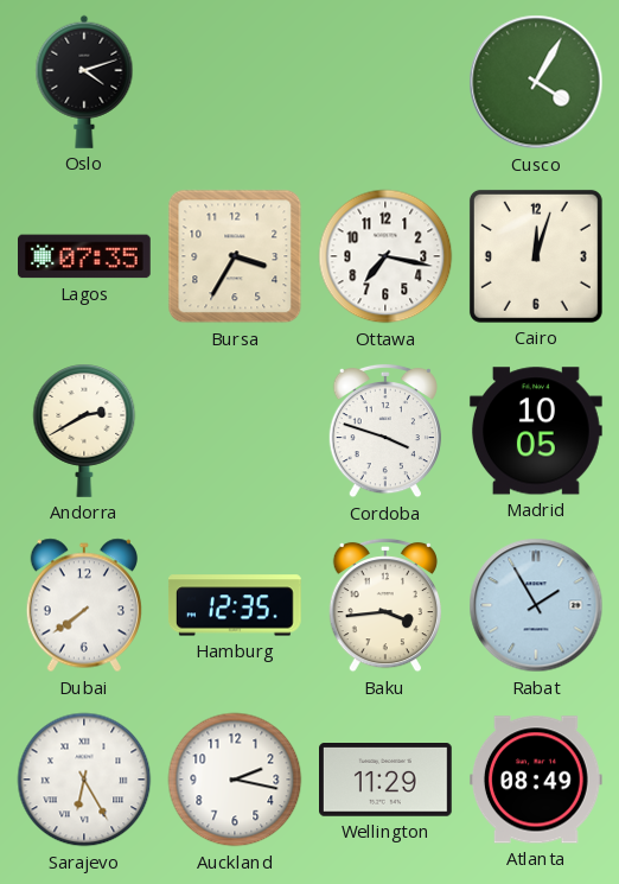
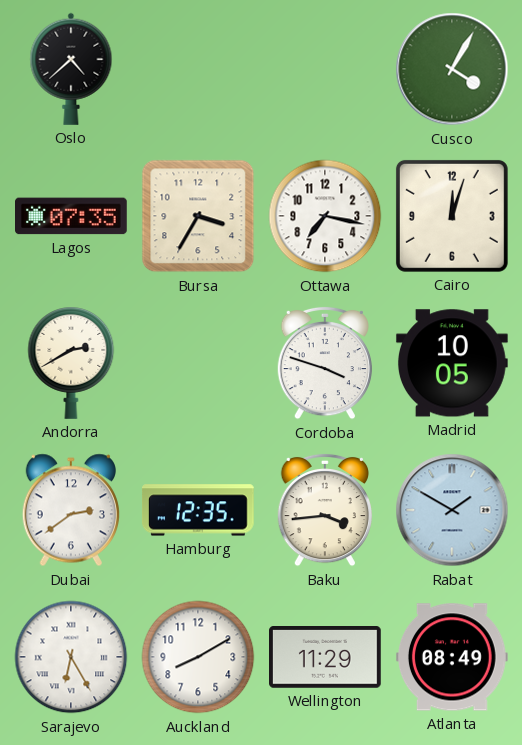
Oslo: 4:12 -> 4:38
Dubai: 7:39 -> 2:39
Rabat: 1:55 -> 1:50
Auckland: 2:17 -> 8:10
